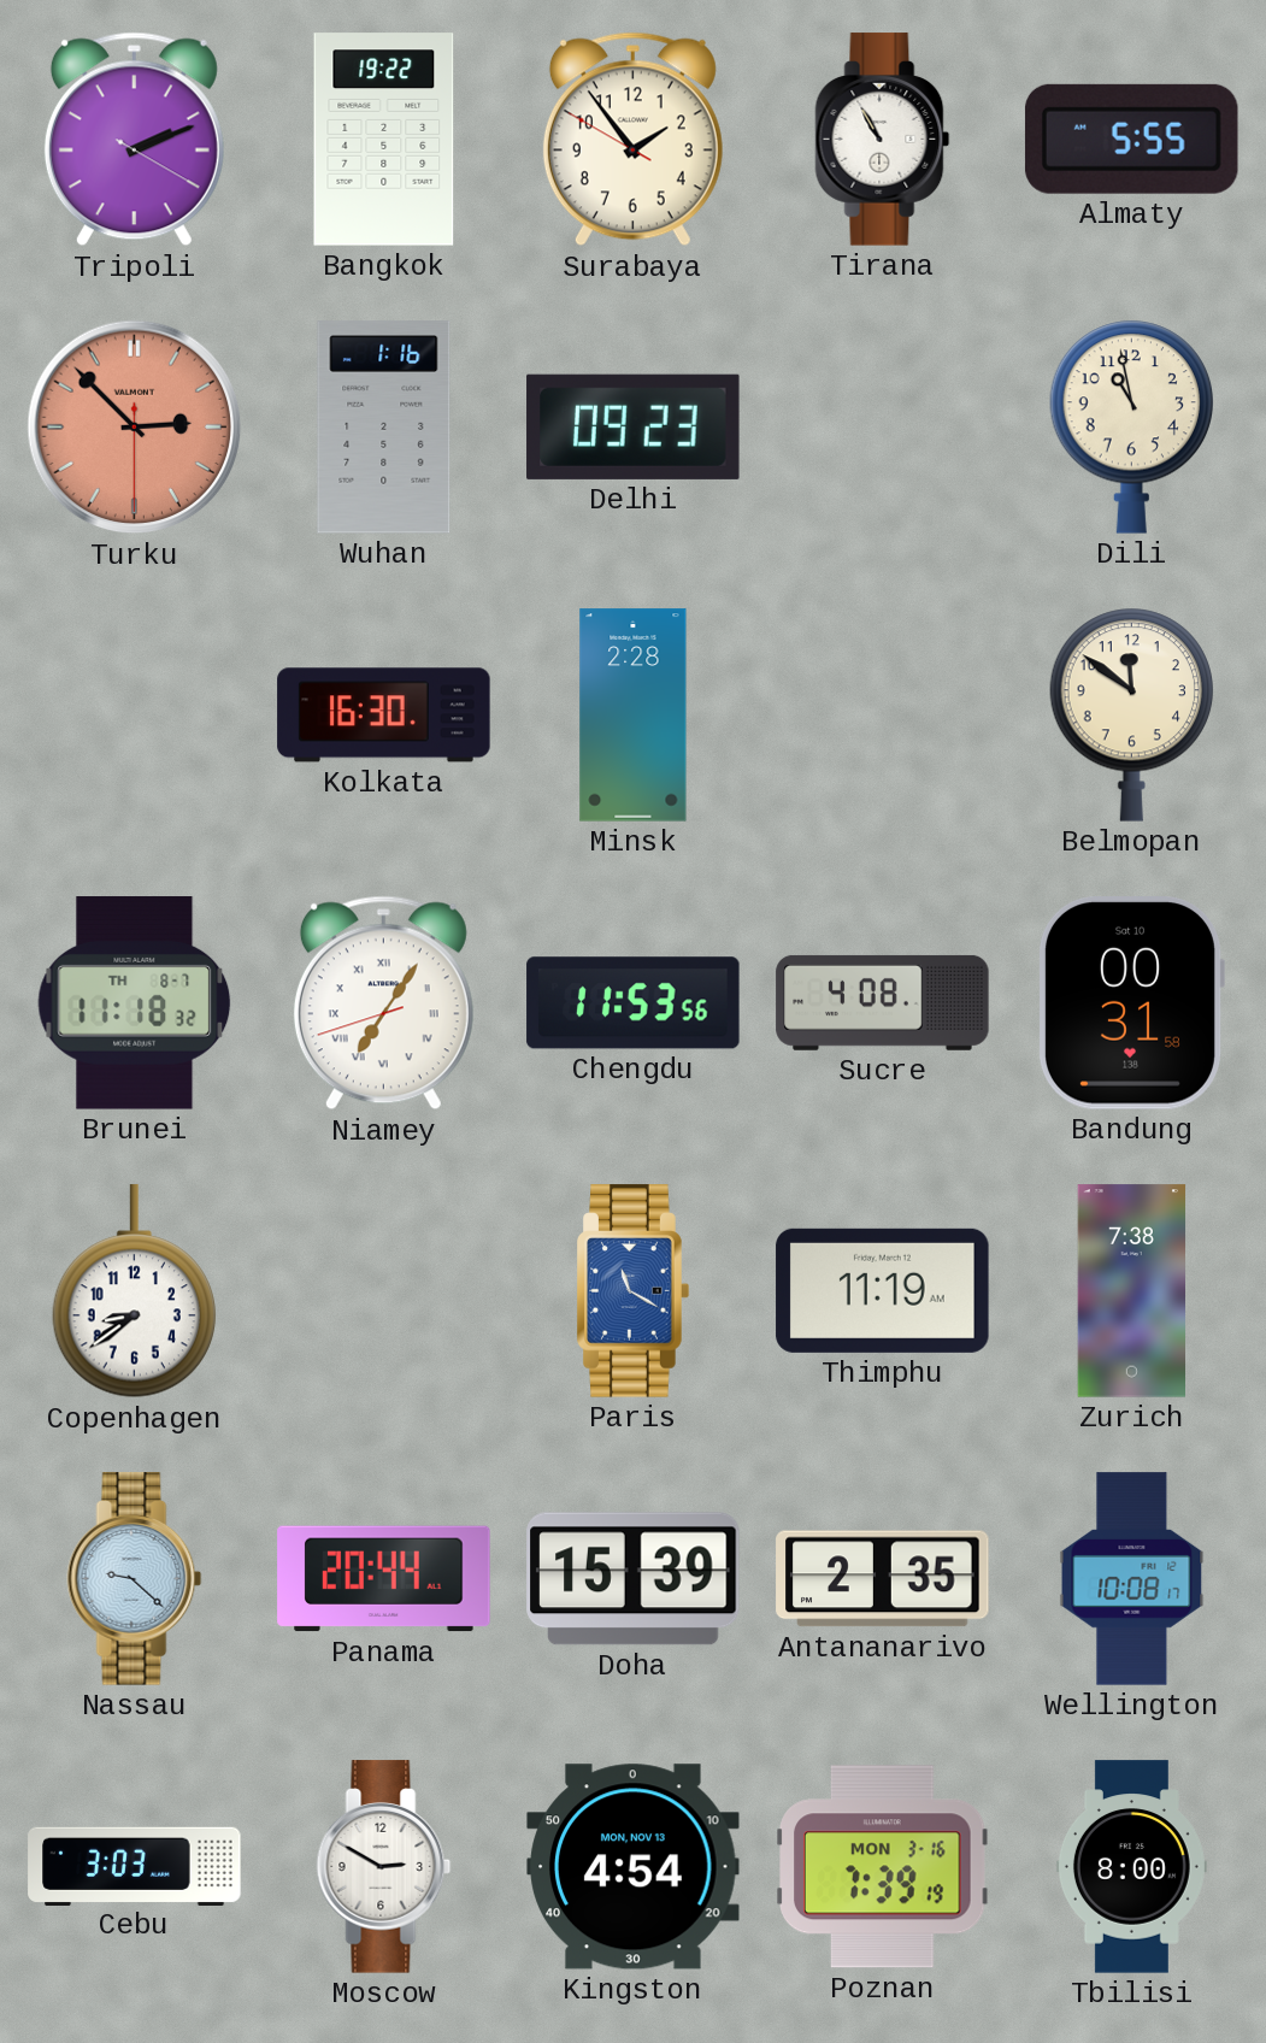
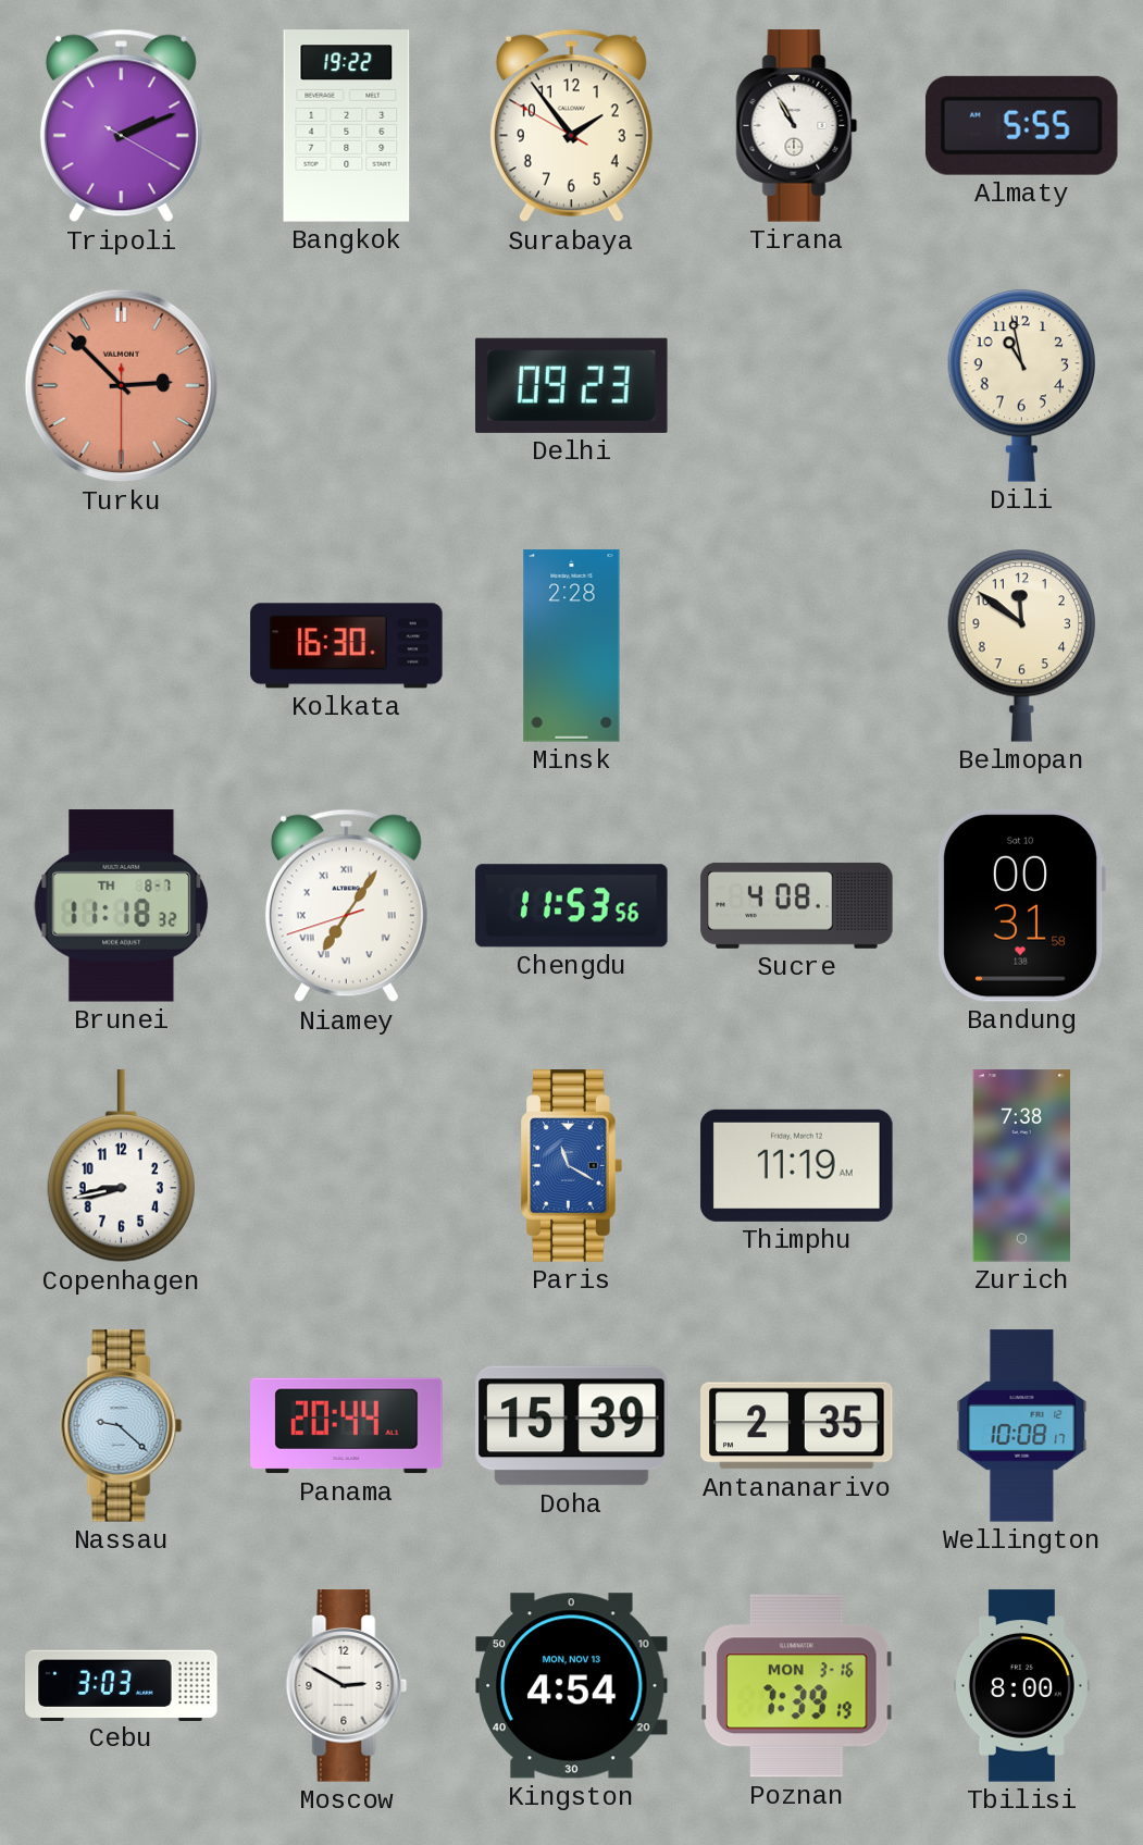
Wuhan: 1:16 -> none
Copenhagen: 8:39 -> 8:43
